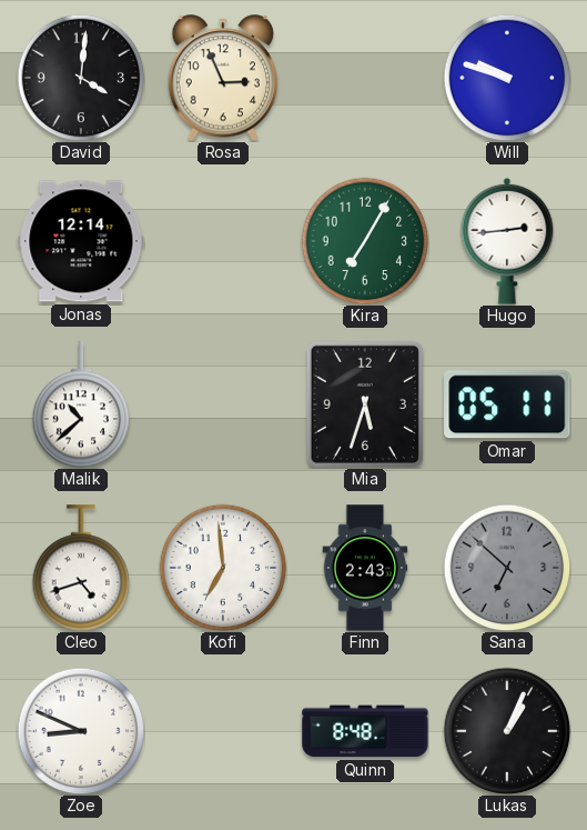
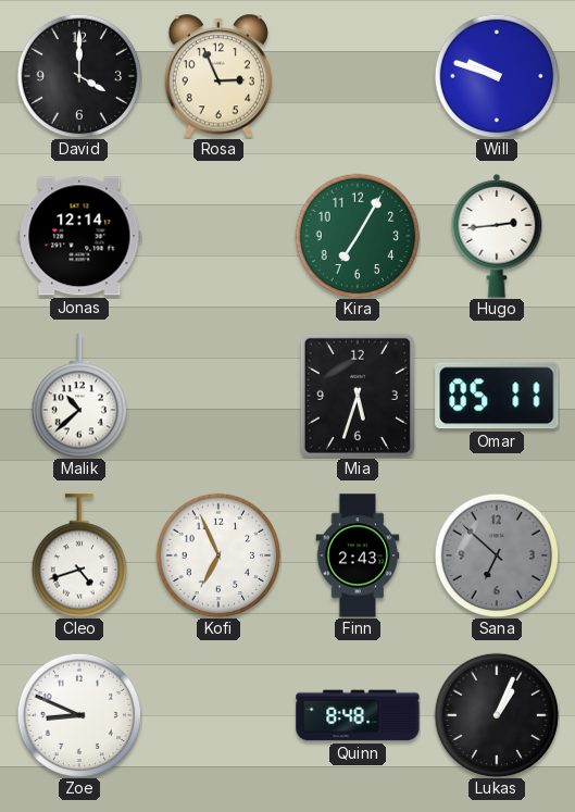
David: 4:01 -> 4:00
Kofi: 6:59 -> 6:56
